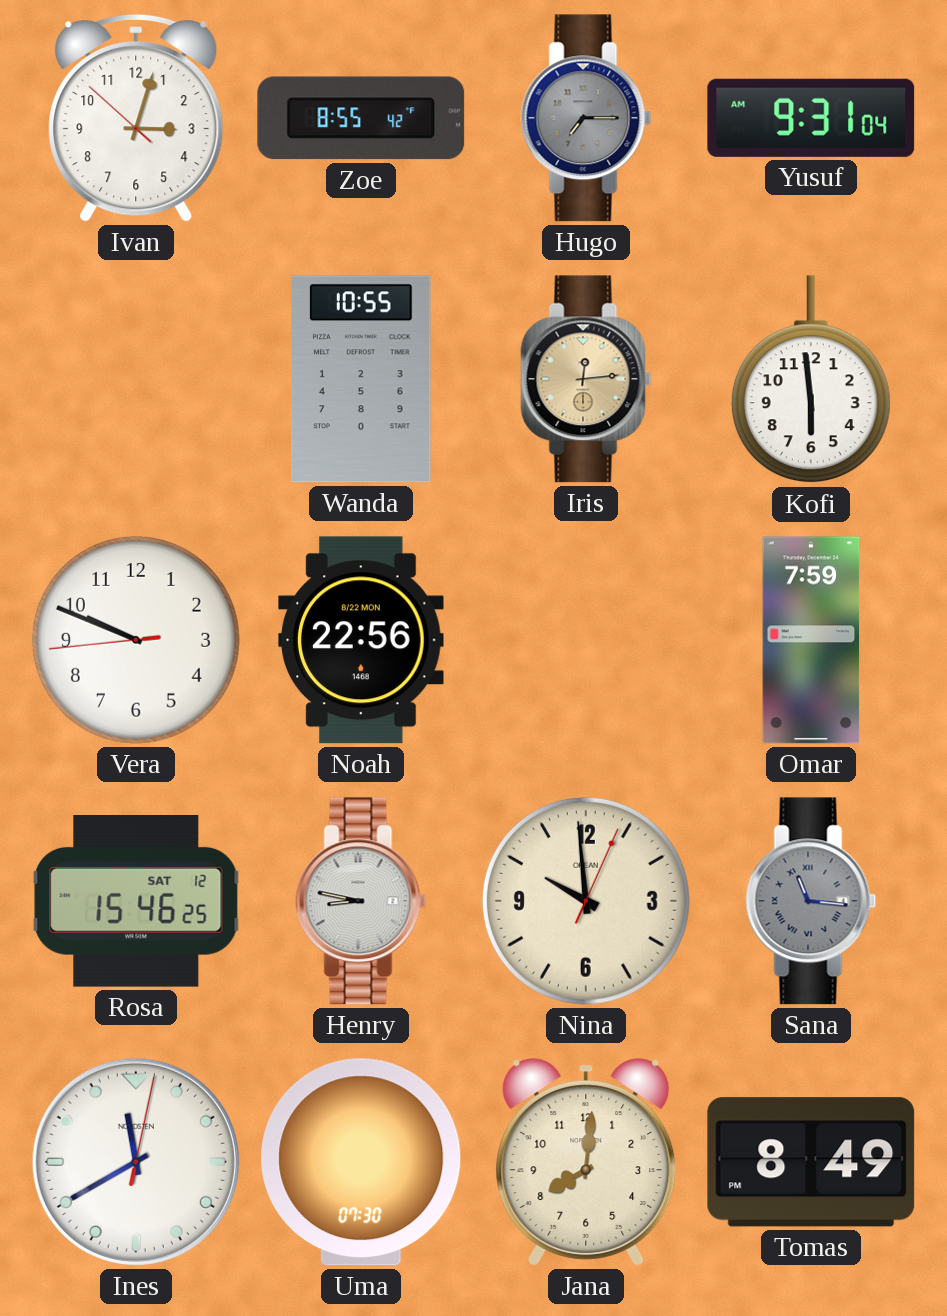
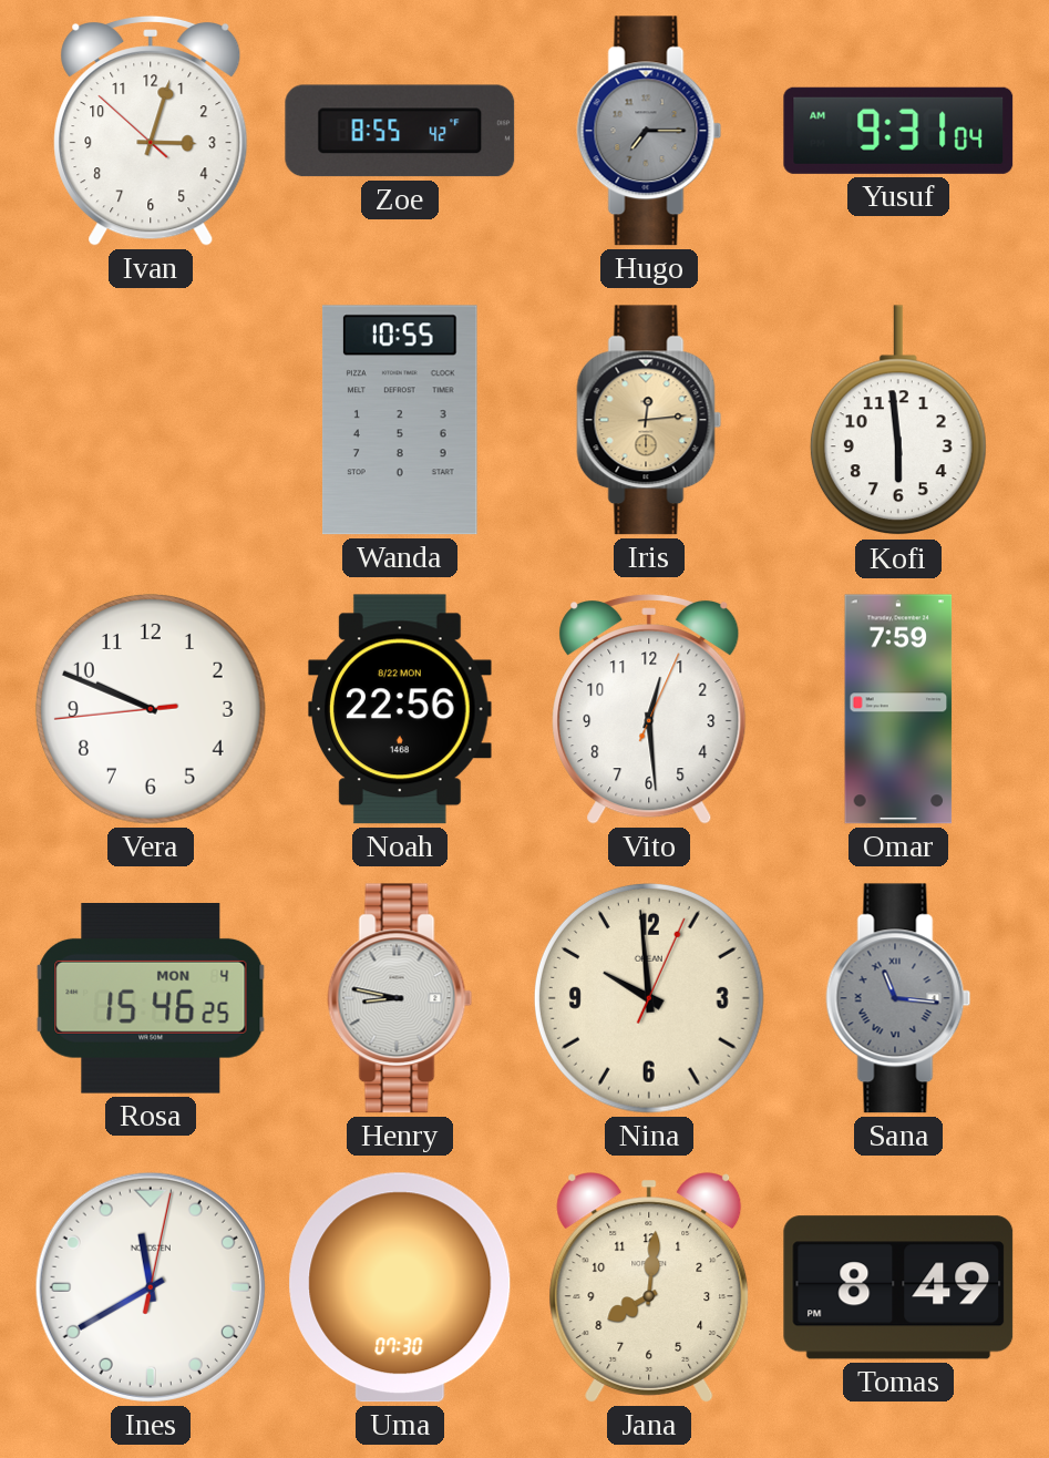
Vito: none -> 12:29
Rosa date: SAT 12 -> MON 4
